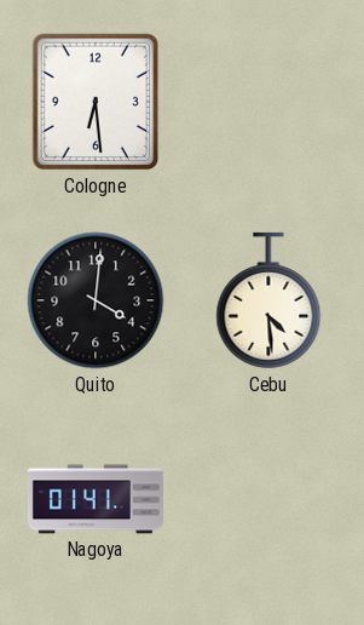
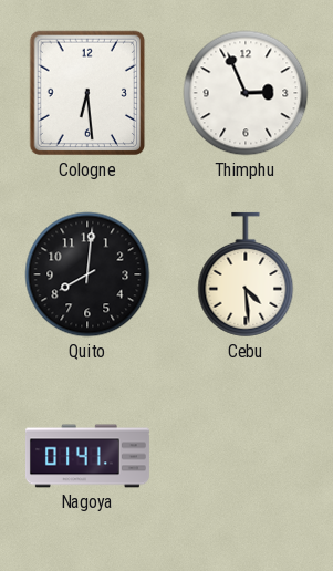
Thimphu: none -> 2:56
Quito: 4:01 -> 8:01
